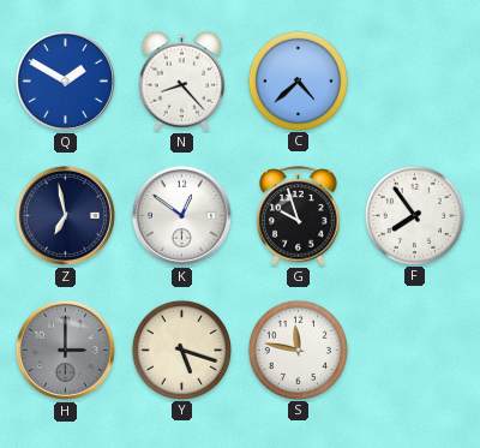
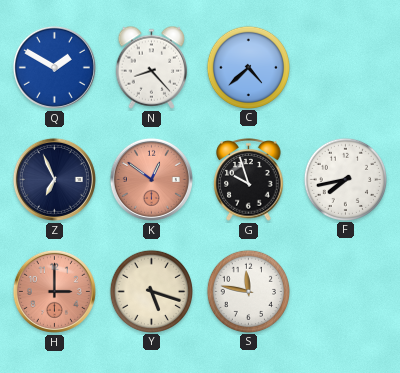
Z: 6:58 -> 6:56
K dial: white -> salmon
F: 7:54 -> 7:43
H dial: grey -> salmon
